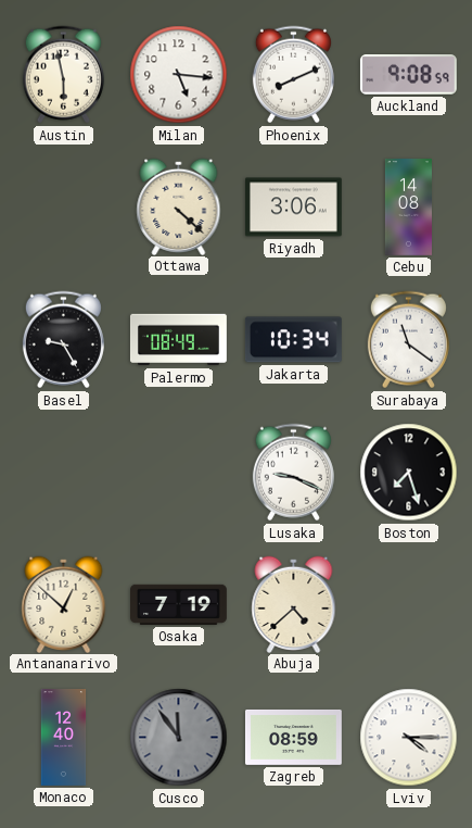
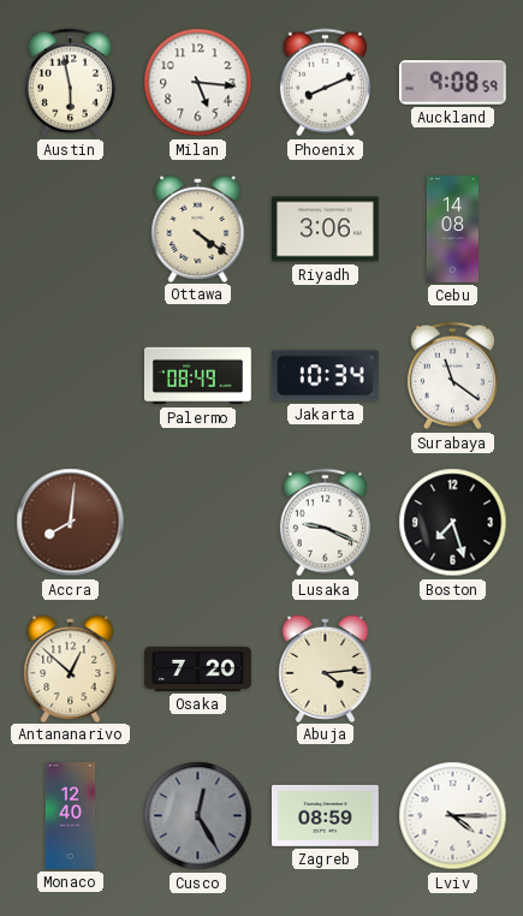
Ottawa: 4:22 -> 4:21
Basel: 9:25 -> none
Accra: none -> 8:01
Osaka: 7:19 -> 7:20
Abuja: 4:38 -> 4:14
Cusco: 11:54 -> 12:25
